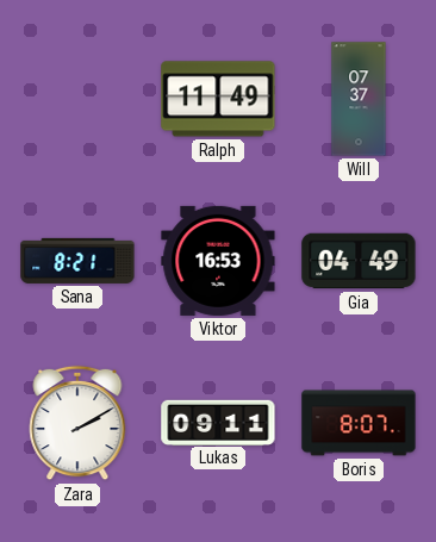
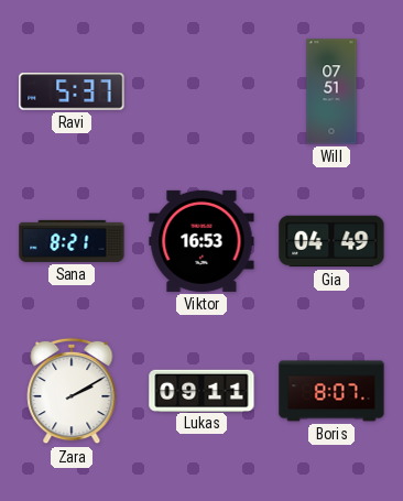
Ravi: none -> 5:37
Ralph: 11:49 -> none
Will: 07:37 -> 07:51
